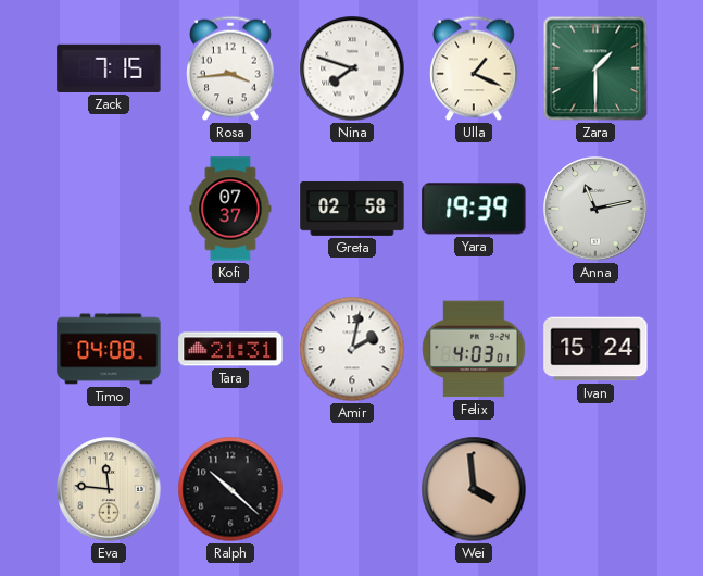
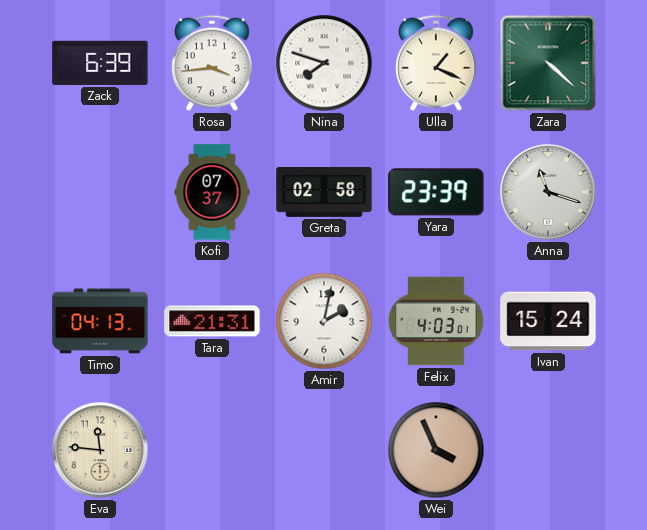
Zack: 7:15 -> 6:39
Zara: 1:30 -> 4:22
Yara: 19:39 -> 23:39
Anna: 11:13 -> 11:18
Timo: 04:08 -> 04:13
Ralph: 10:22 -> none
Wei: 3:59 -> 3:56
